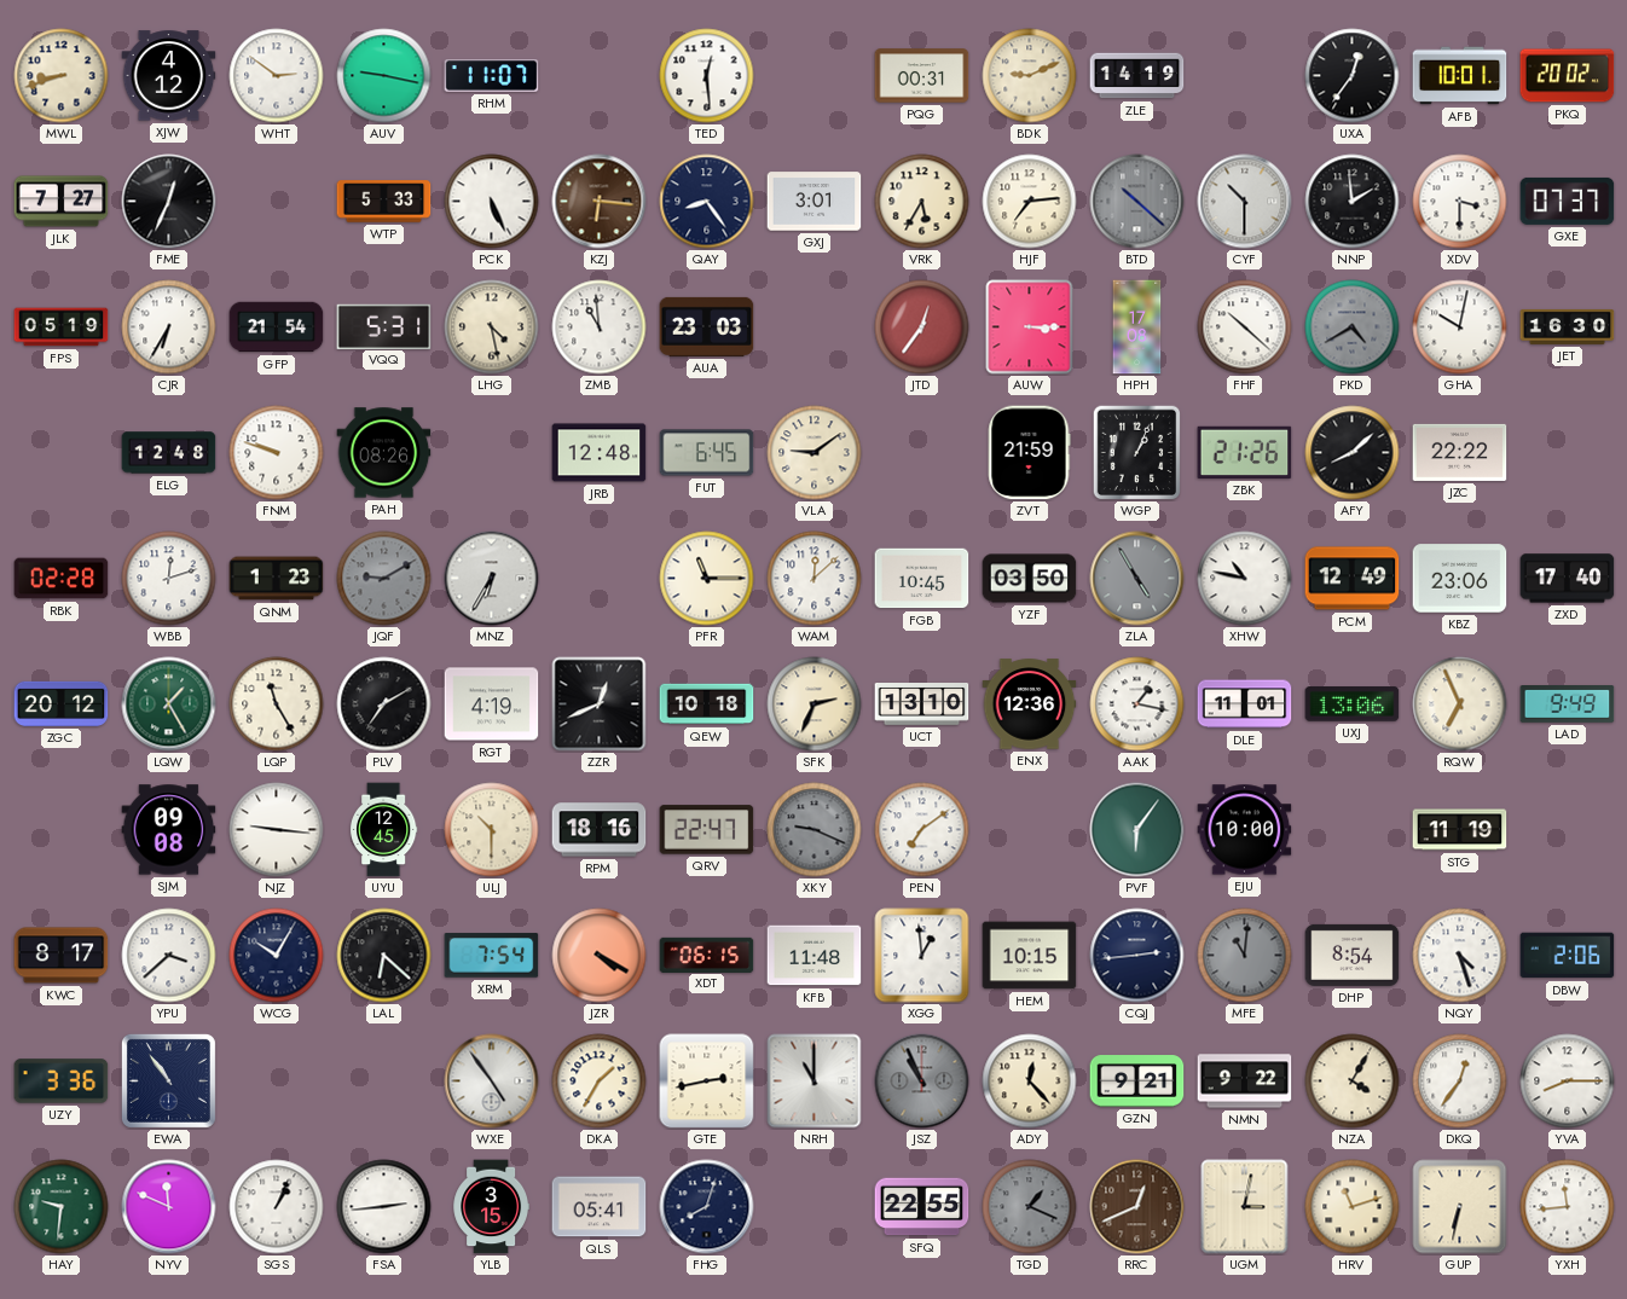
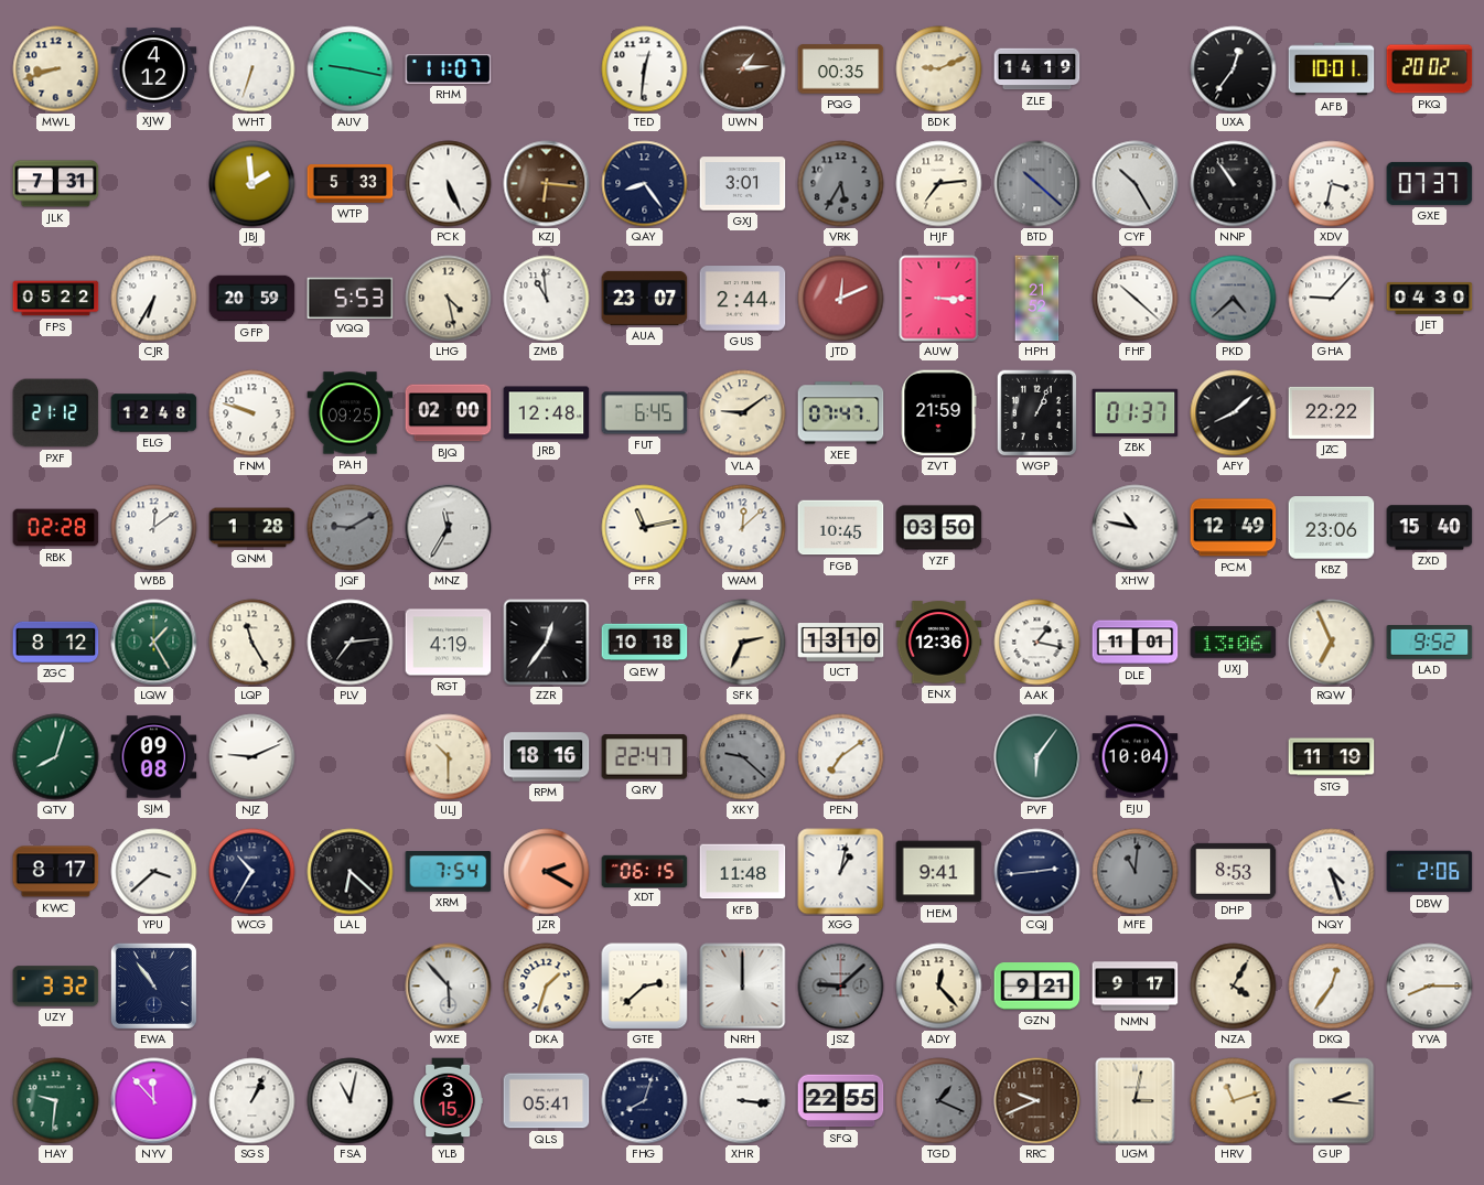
WHT: 2:51 -> 6:33
TED: 12:29 -> 12:31
UWN: none -> 1:14
PQG: 00:31 -> 00:35
JLK: 7:27 -> 7:31
FME: 12:34 -> none
JBJ: none -> 1:59
VRK dial: cream -> grey
CYF: 10:30 -> 10:25
NNP: 1:59 -> 10:54
XDV: 3:30 -> 3:32
FPS: 05:19 -> 05:22
GFP: 21:54 -> 20:59
VQQ: 5:31 -> 5:53
AUA: 23:03 -> 23:07
GUS: none -> 2:44
JTD: 12:36 -> 12:11
HPH: 17:08 -> 21:52
PKD: 4:40 -> 4:38
GHA: 10:02 -> 9:07
JET: 16:30 -> 04:30
PXF: none -> 21:12
PAH: 08:26 -> 09:25
BJQ: none -> 02:00
XEE: none -> 07:47
ZBK: 21:26 -> 01:37
WBB: 12:12 -> 12:09
QNM: 1:23 -> 1:28
MNZ: 6:35 -> 11:35
PFR: 11:15 -> 11:13
ZLA: 4:55 -> none
ZXD: 17:40 -> 15:40
ZGC: 20:12 -> 8:12
PLV: 7:10 -> 7:14
ZZR: 12:41 -> 12:36
LAD: 9:49 -> 9:52
QTV: none -> 8:03
NJZ: 9:16 -> 9:11
UYU: 12:45 -> none
XKY: 9:19 -> 9:22
EJU: 10:00 -> 10:04
WCG: 10:05 -> 10:35
JZR: 4:20 -> 2:20
XGG: 12:59 -> 1:02
HEM: 10:15 -> 9:41
DHP: 8:54 -> 8:53
UZY: 3:36 -> 3:32
WXE: 4:54 -> 5:53
DKA: 1:35 -> 1:33
GTE: 2:43 -> 2:38
NRH: 11:00 -> 12:00
JSZ: 10:56 -> 9:08
NMN: 9:22 -> 9:17
NYV: 11:49 -> 11:53
FSA: 2:44 -> 11:02
XHR: none -> 3:16
RRC: 12:41 -> 9:41
GUP: 6:32 -> 2:16
YXH: 11:44 -> none
